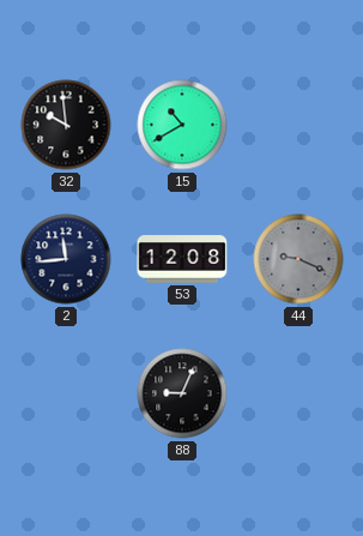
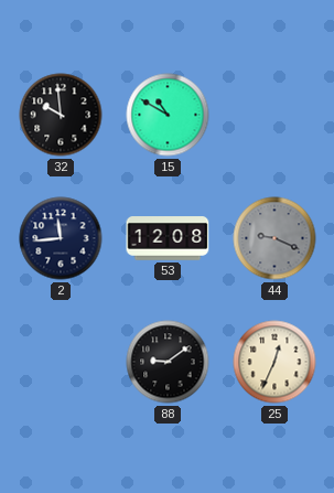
15: 10:40 -> 10:50
88: 9:04 -> 9:09
25: none -> 12:34
